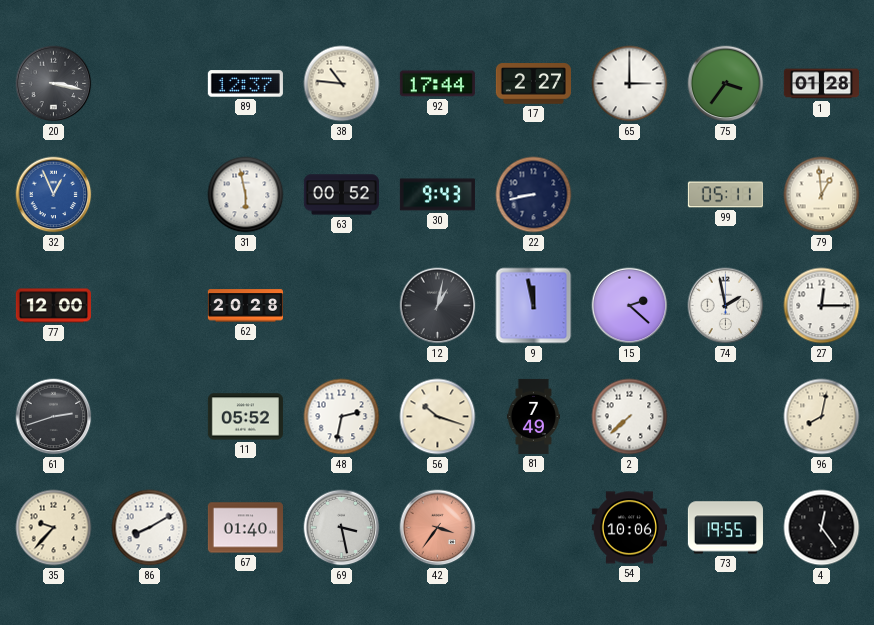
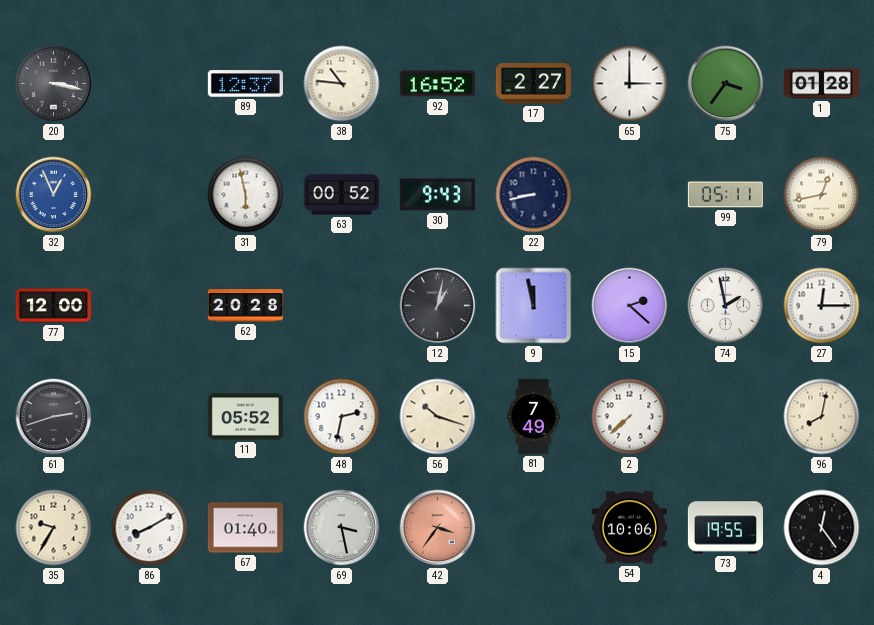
92: 17:44 -> 16:52
79: 12:59 -> 12:43
35: 9:37 -> 9:35
